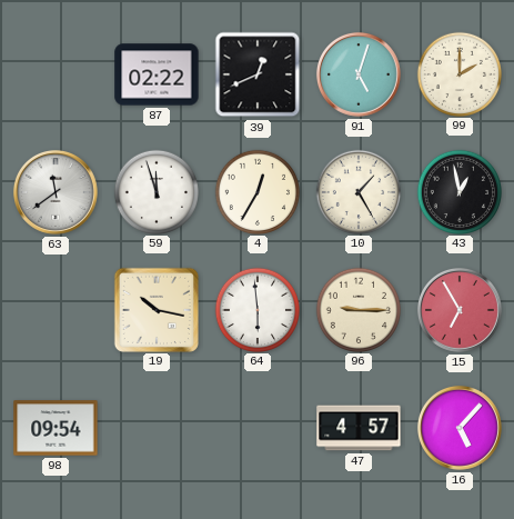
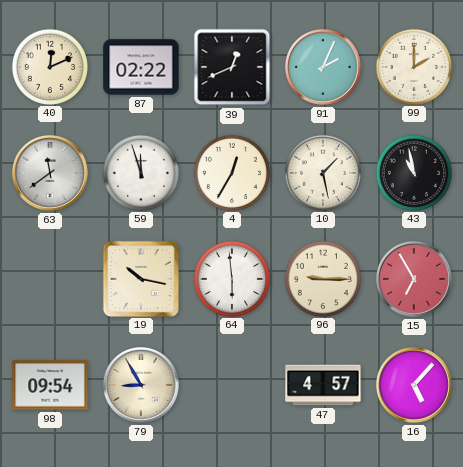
40: none -> 12:11
91: 5:03 -> 2:04
10: 1:25 -> 1:28
43: 12:58 -> 10:58
79: none -> 8:55
